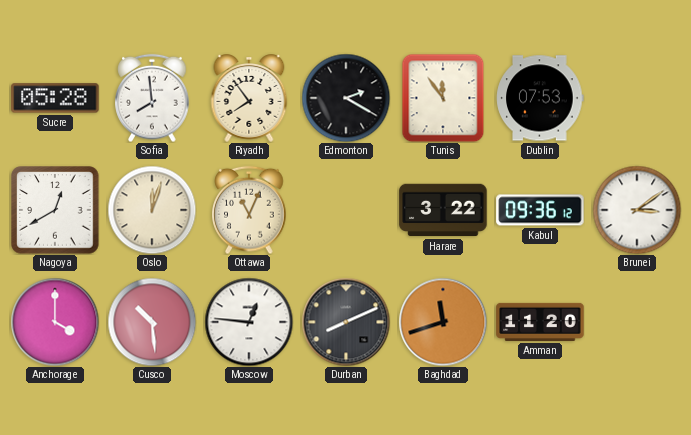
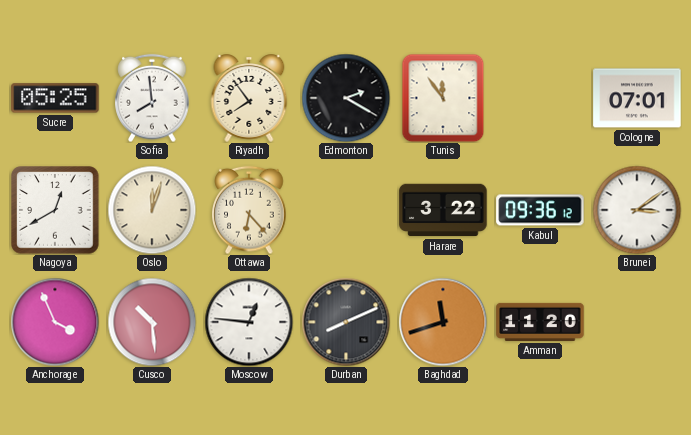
Sucre: 05:28 -> 05:25
Dublin: 07:53 -> none
Cologne: none -> 07:01
Ottawa: 11:04 -> 6:23
Anchorage: 4:00 -> 3:56
